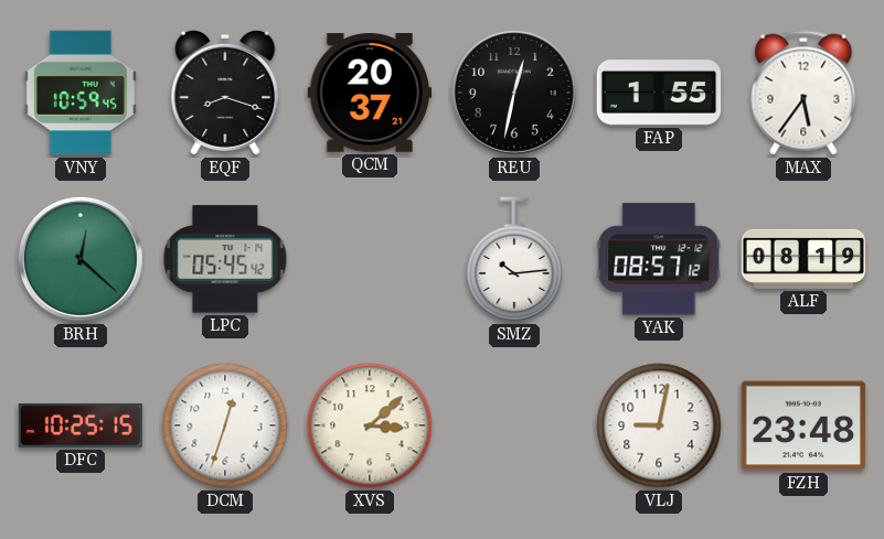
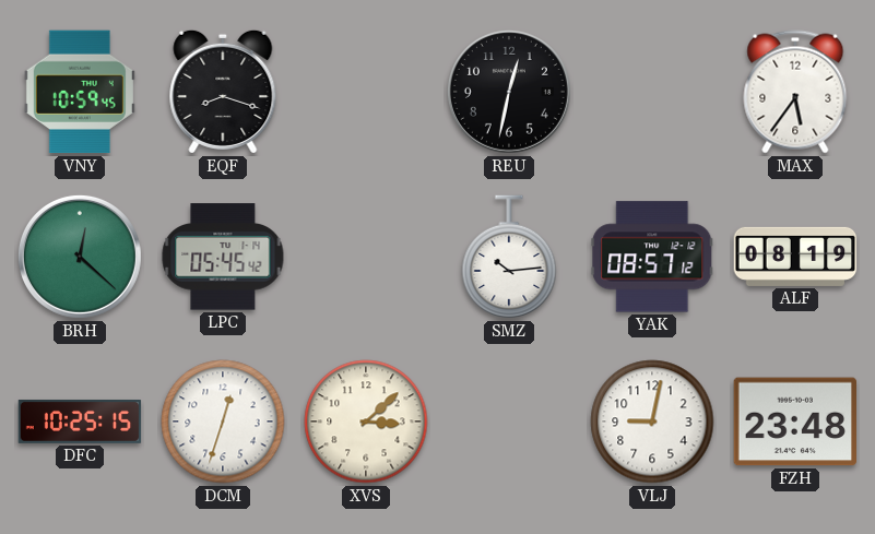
QCM: 20:37 -> none
FAP: 1:55 -> none
